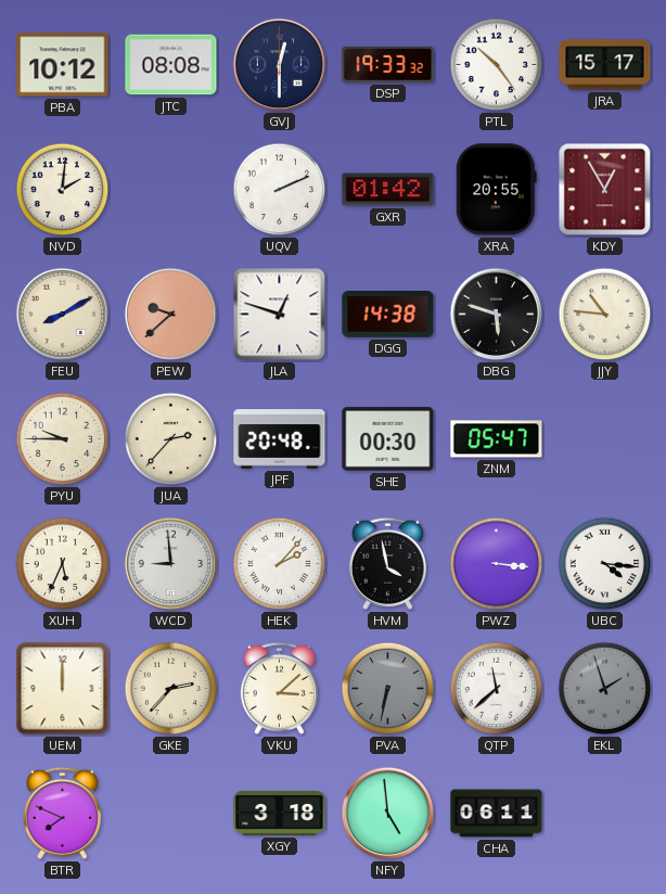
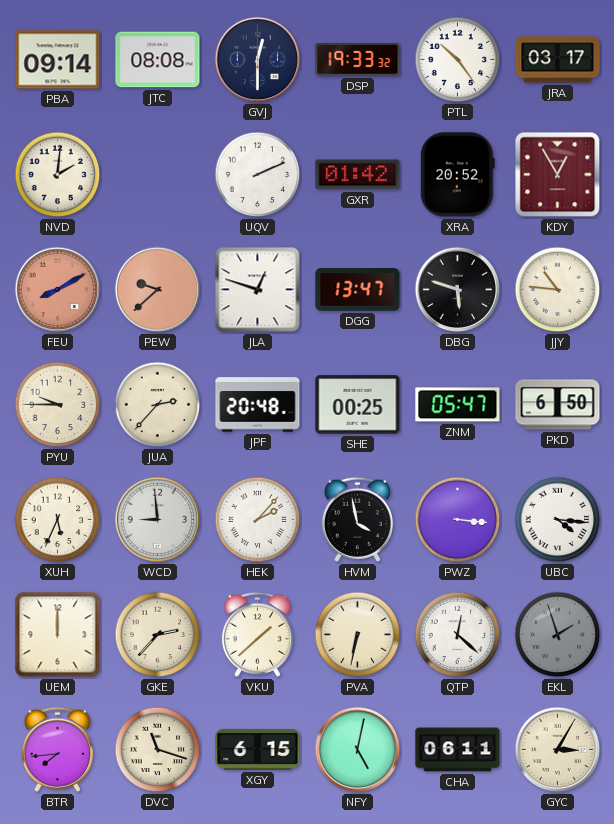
PBA: 10:12 -> 09:14
JRA: 15:17 -> 03:17
XRA: 20:55 -> 20:52
FEU dial: cream -> salmon
DGG: 14:38 -> 13:47
SHE: 00:30 -> 00:25
PKD: none -> 6:50
VKU: 3:08 -> 1:38
PVA dial: grey -> cream
QTP: 11:38 -> 12:22
BTR: 7:49 -> 7:44
DVC: none -> 11:18
XGY: 3:18 -> 6:15
NFY: 4:59 -> 5:02
GYC: none -> 3:05
